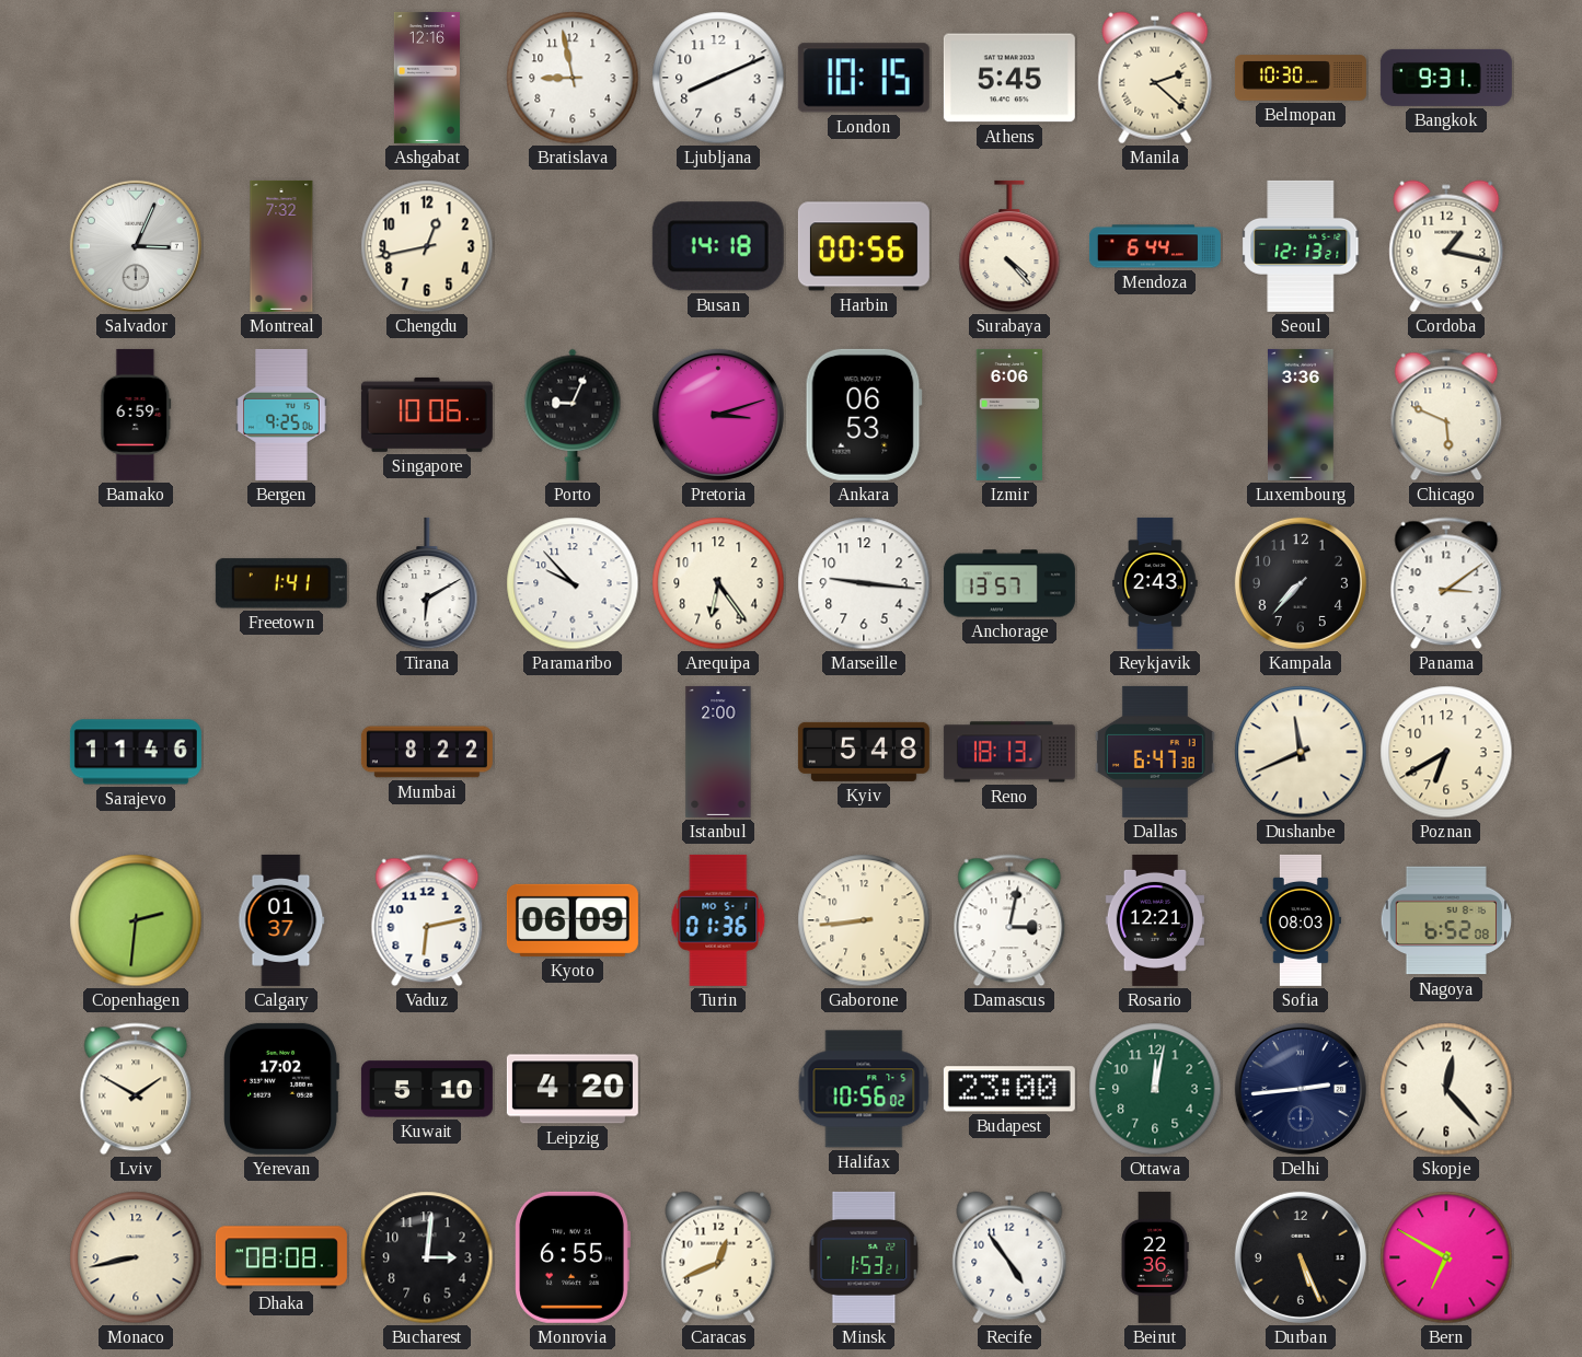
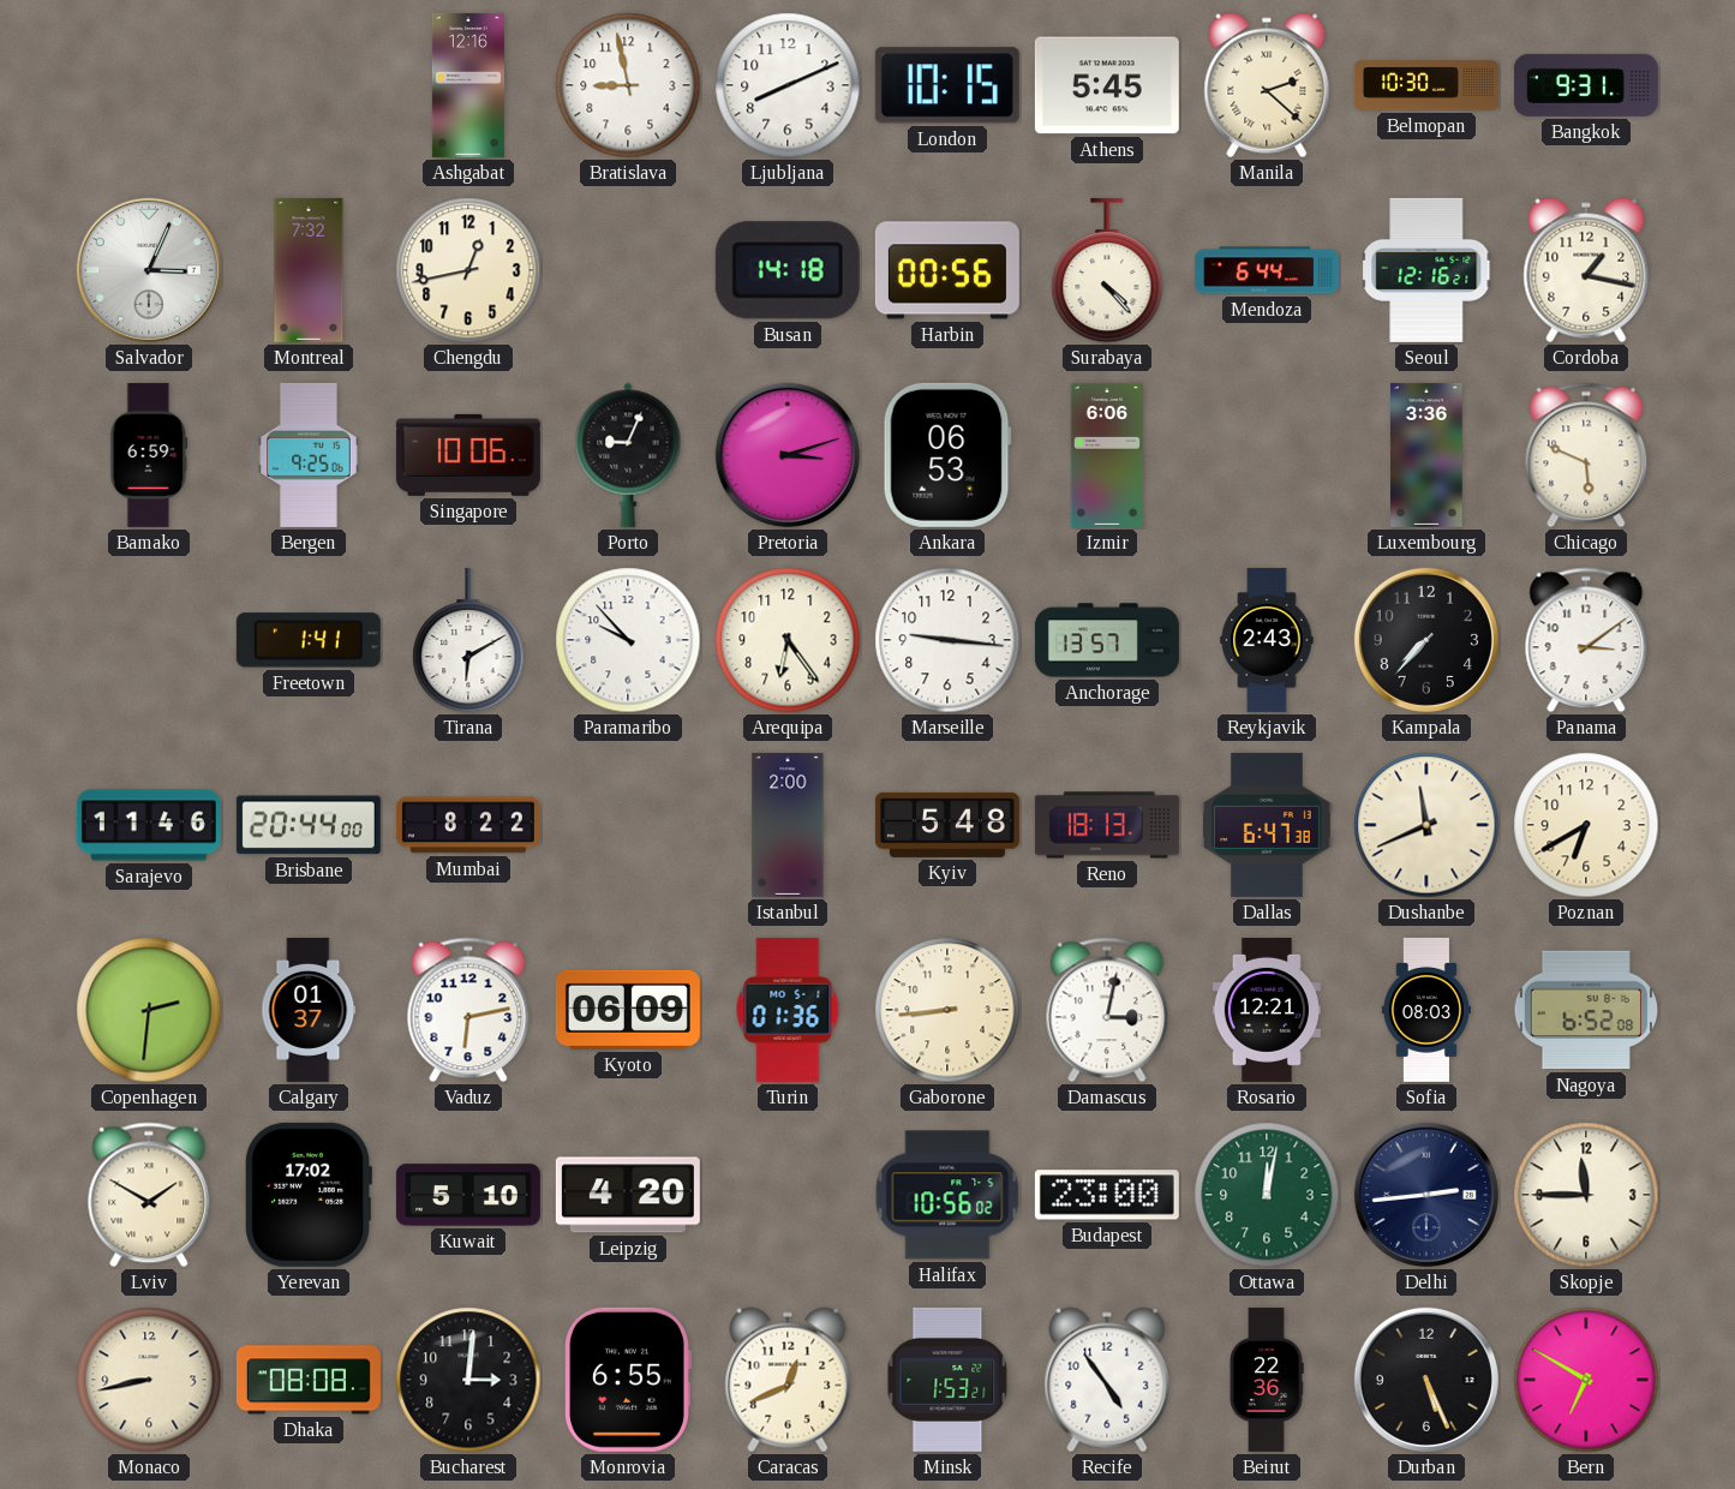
Seoul: 12:13 -> 12:16
Brisbane: none -> 20:44
Skopje: 12:23 -> 11:45
